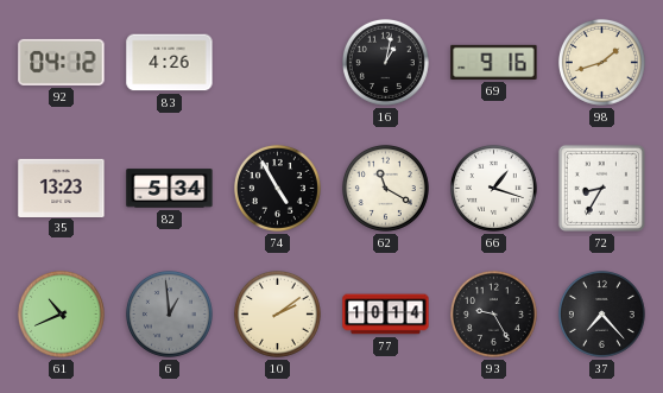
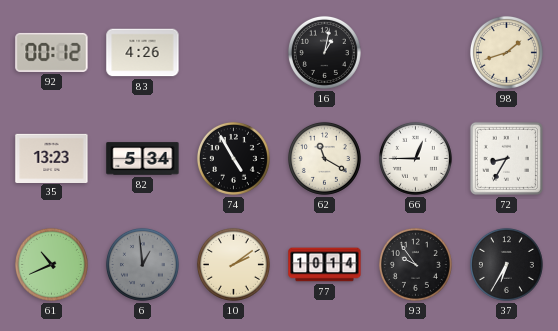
92: 04:12 -> 00:12
69: 9:16 -> none
66: 1:18 -> 12:45
93: 9:25 -> 9:54
37: 7:23 -> 6:35
